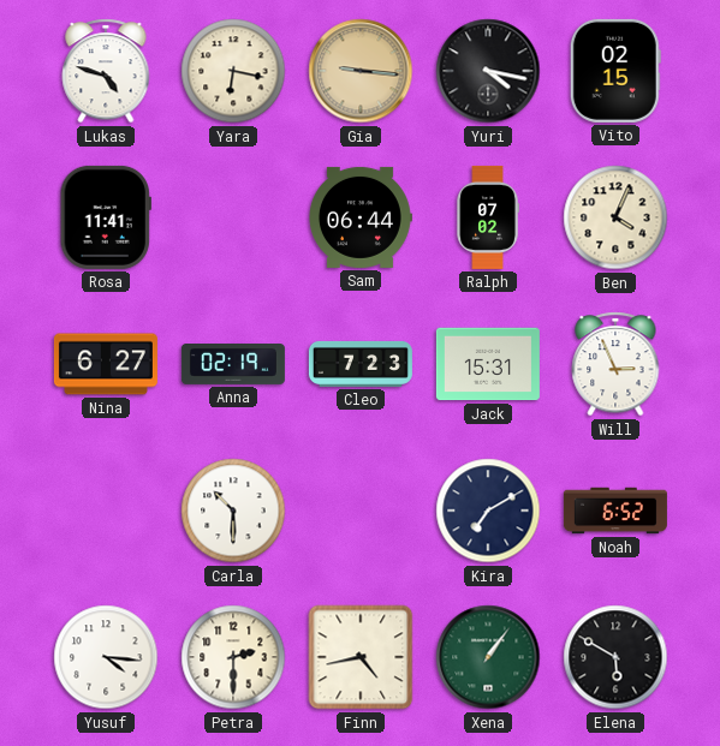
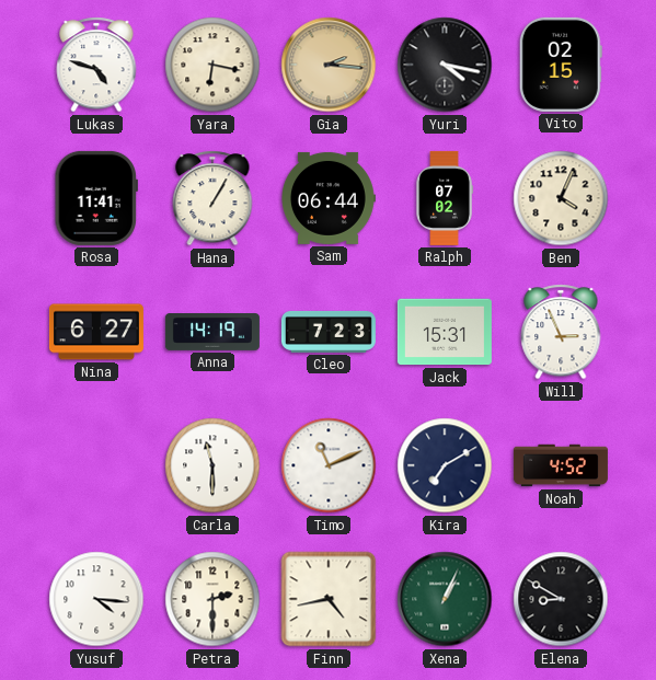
Gia: 9:16 -> 2:16
Hana: none -> 1:05
Anna: 02:19 -> 14:19
Carla: 10:30 -> 11:30
Timo: none -> 11:11
Noah: 6:52 -> 4:52
Xena: 1:06 -> 1:04
Elena: 5:50 -> 8:50
